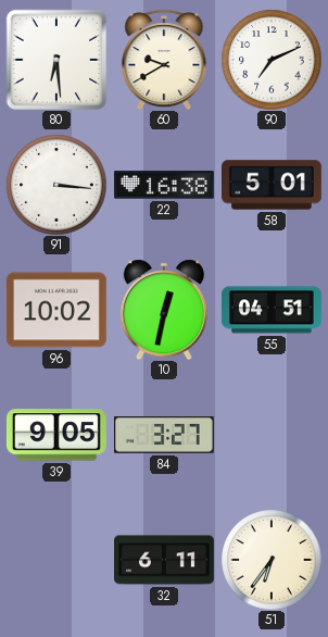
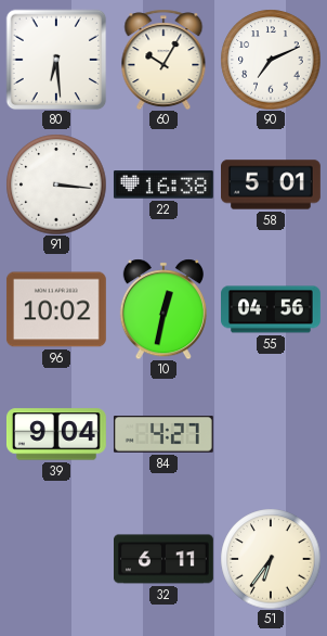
60: 9:40 -> 10:05
55: 04:51 -> 04:56
39: 9:05 -> 9:04
84: 3:27 -> 4:27
